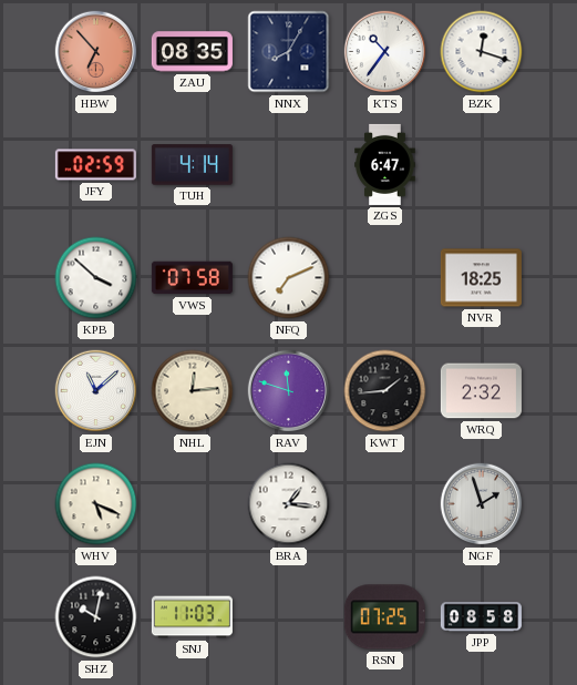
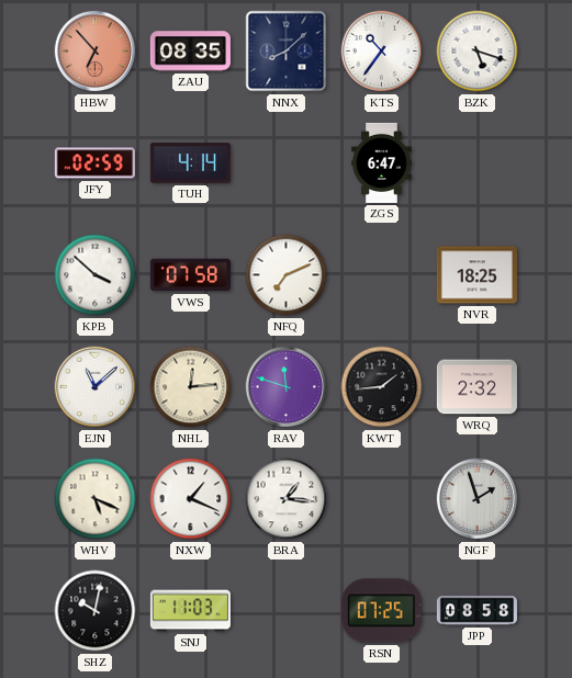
NNX: 8:05 -> 8:08
BZK: 12:18 -> 5:18
NXW: none -> 1:19
